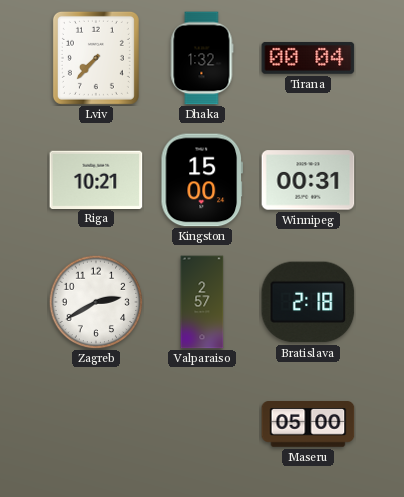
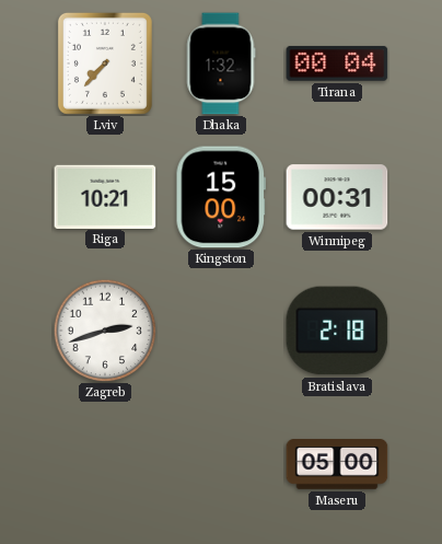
Zagreb: 2:40 -> 2:42
Valparaiso: 2:57 -> none
